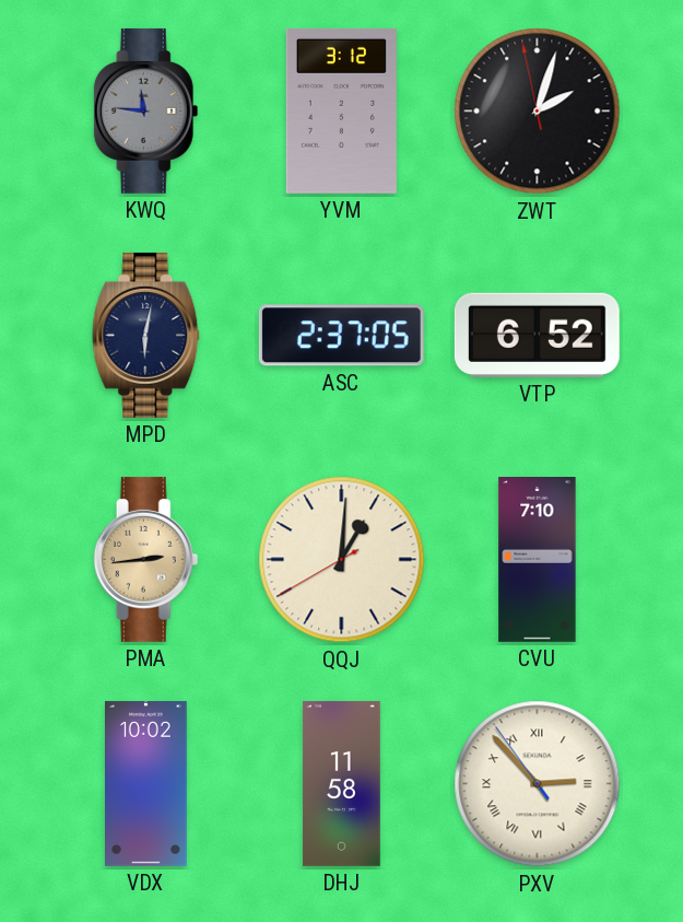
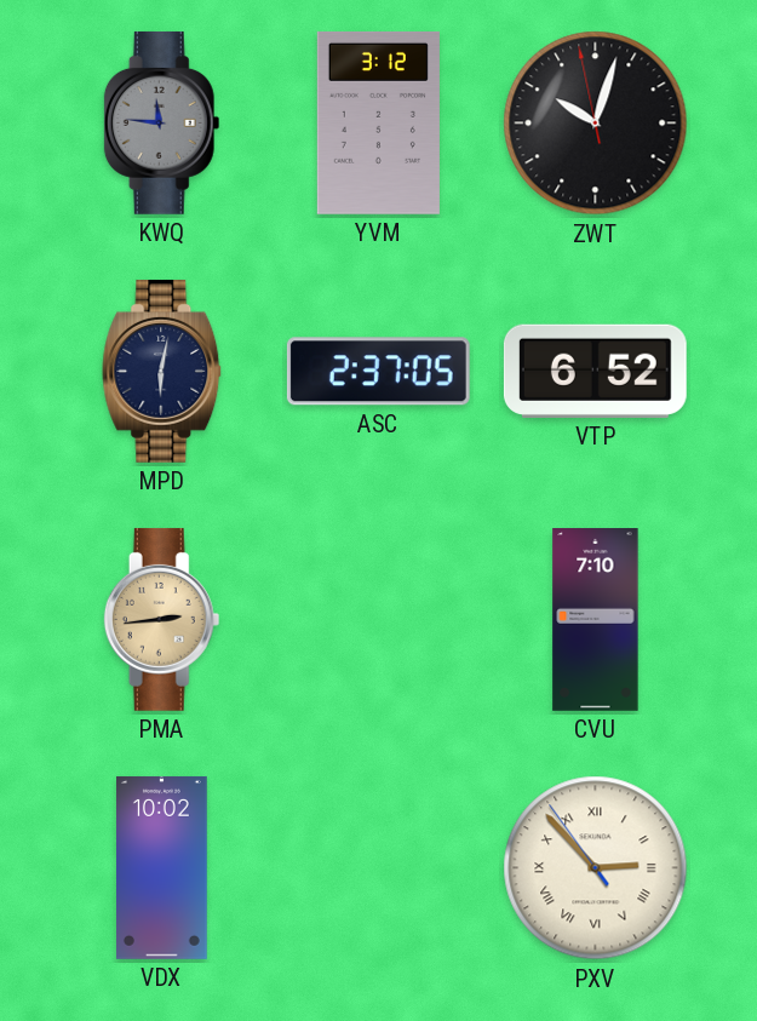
ZWT: 2:02 -> 10:02
QQJ: 1:00 -> none
DHJ: 11:58 -> none
